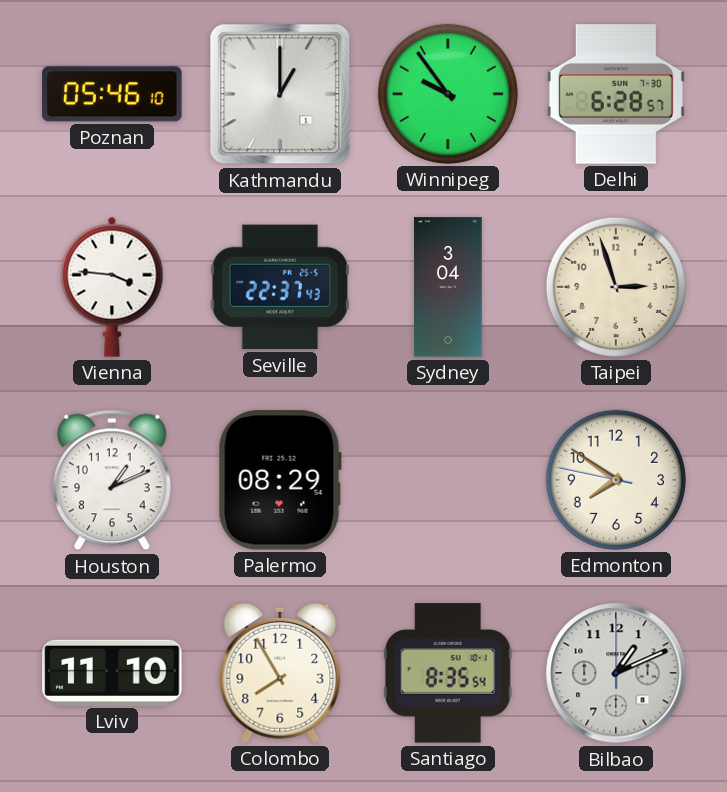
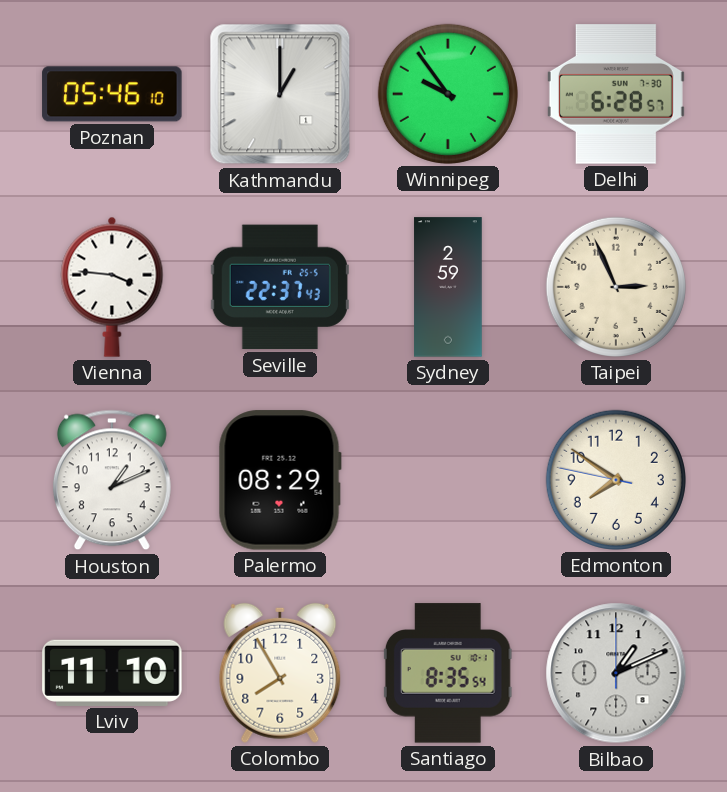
Sydney: 3:04 -> 2:59
Taipei: 2:57 -> 2:56
